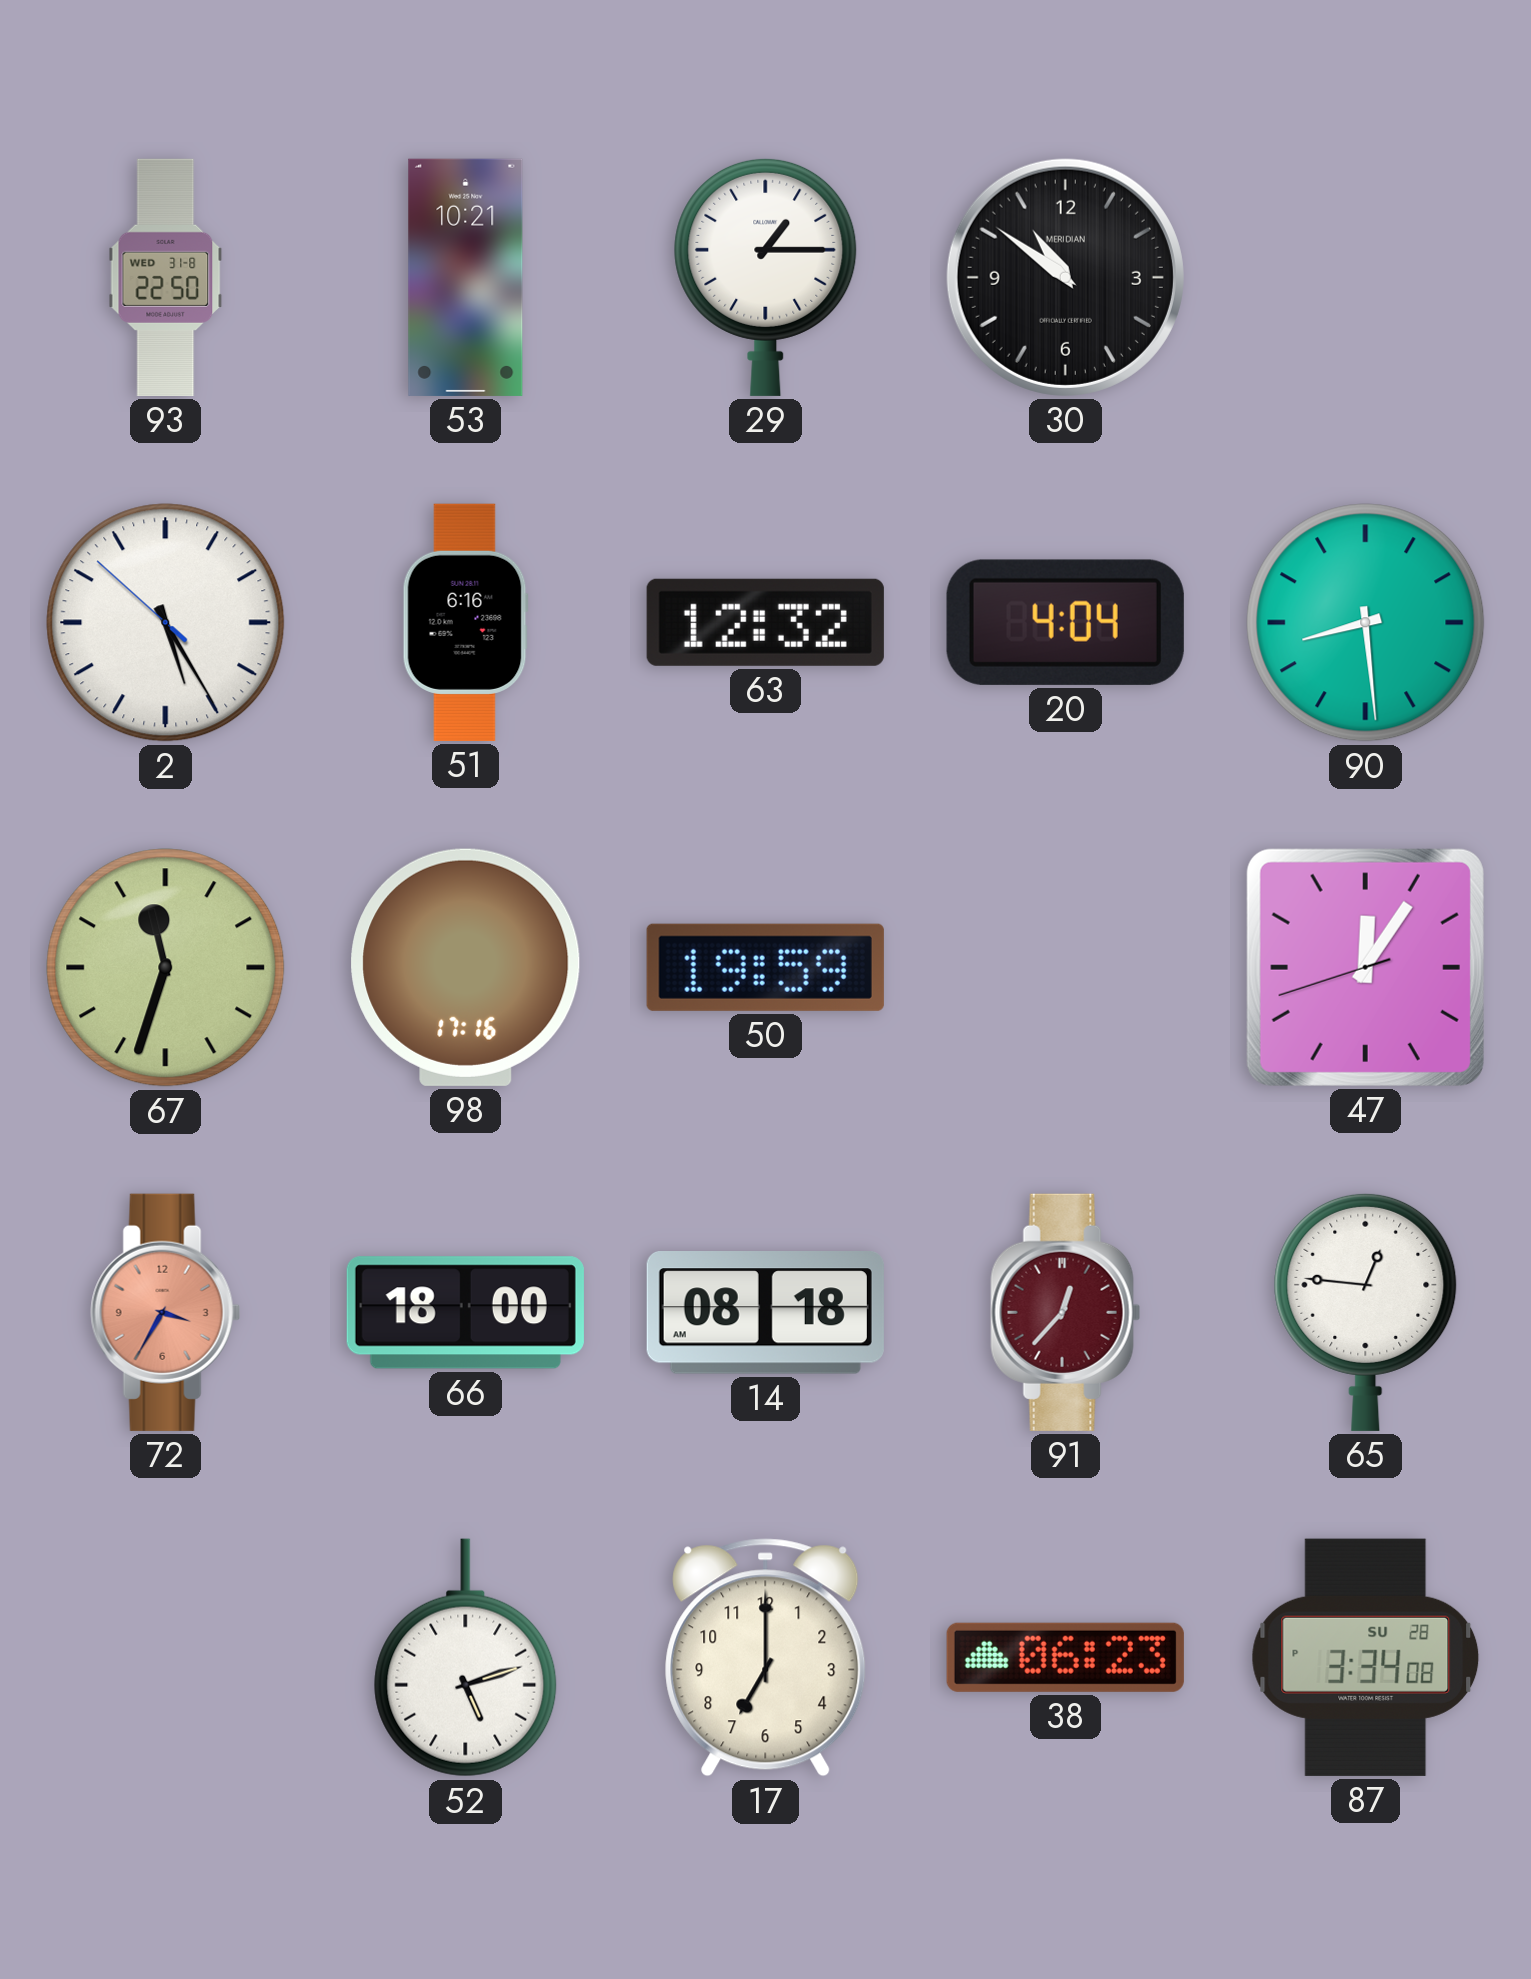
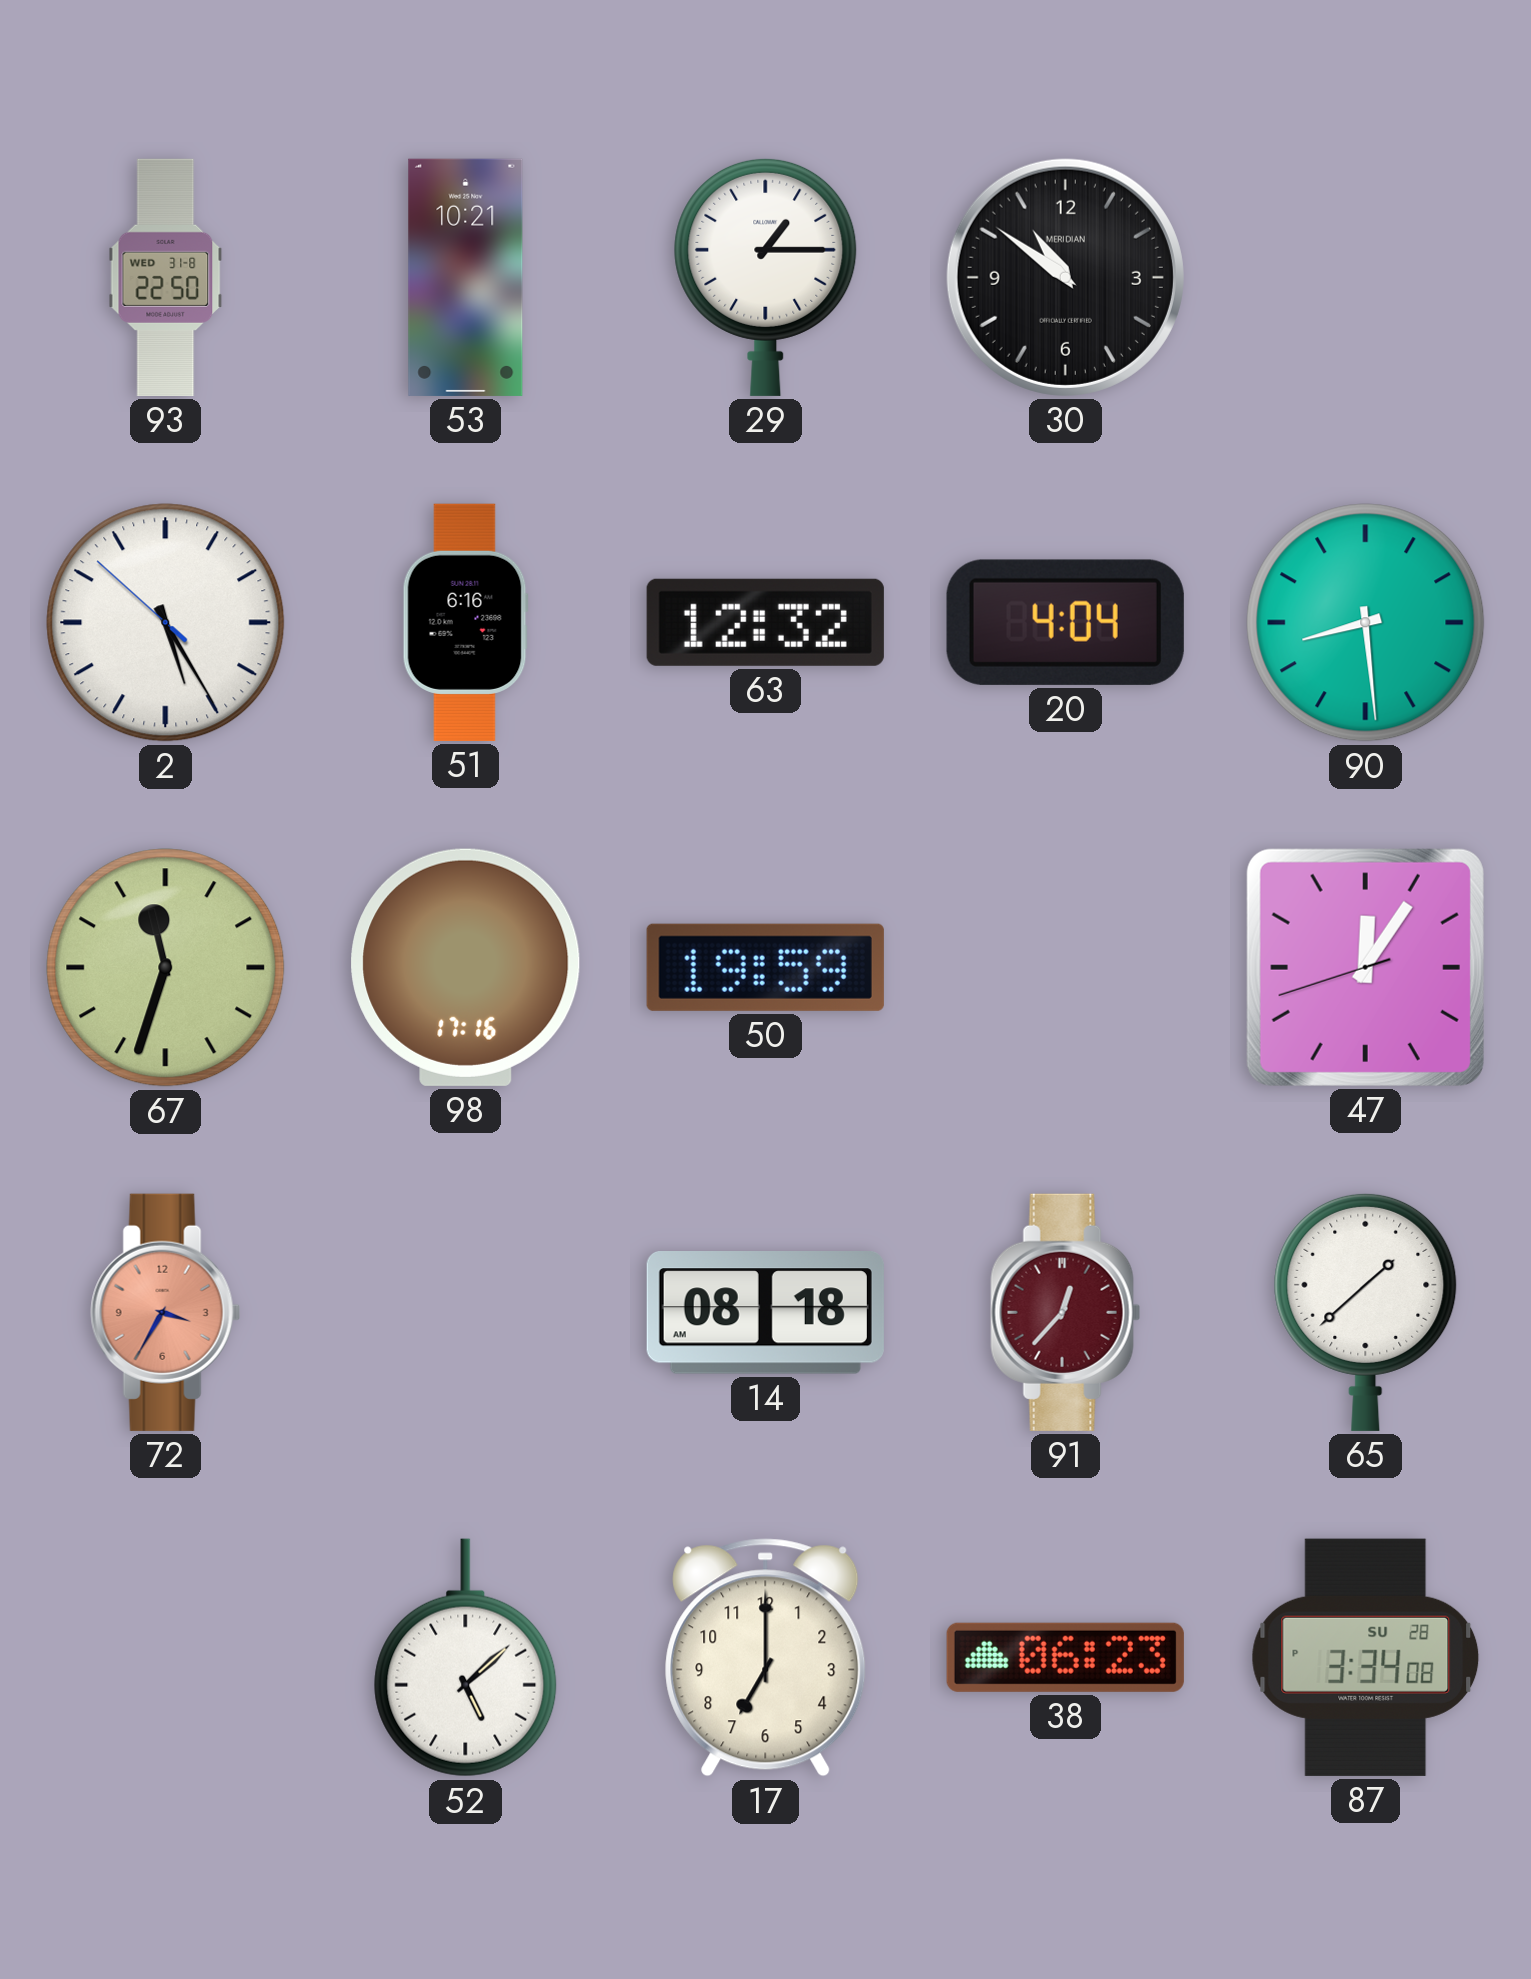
66: 18:00 -> none
65: 12:46 -> 1:38
52: 5:12 -> 5:08
